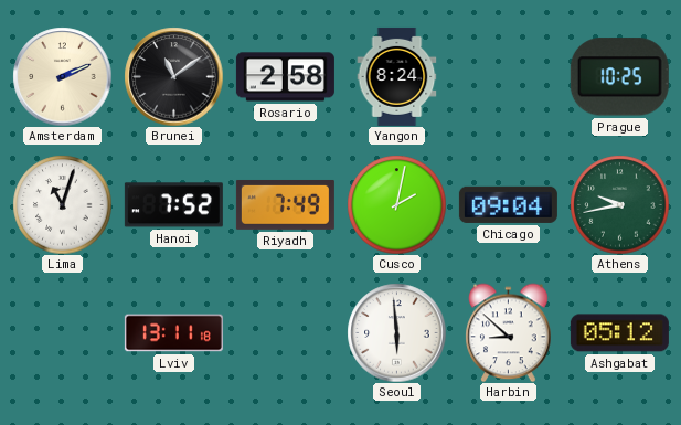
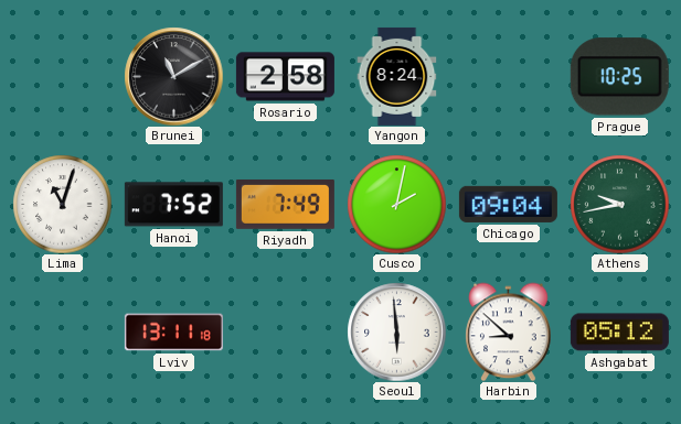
Amsterdam: 2:11 -> none
Brunei: 11:09 -> 11:10
